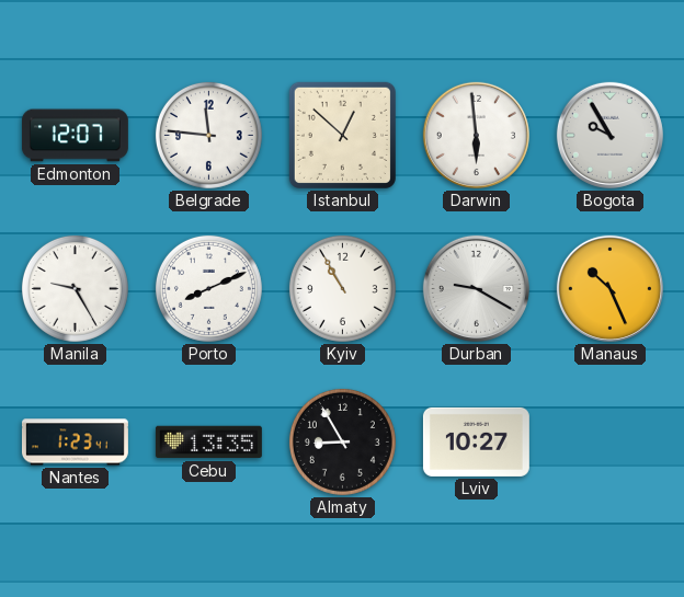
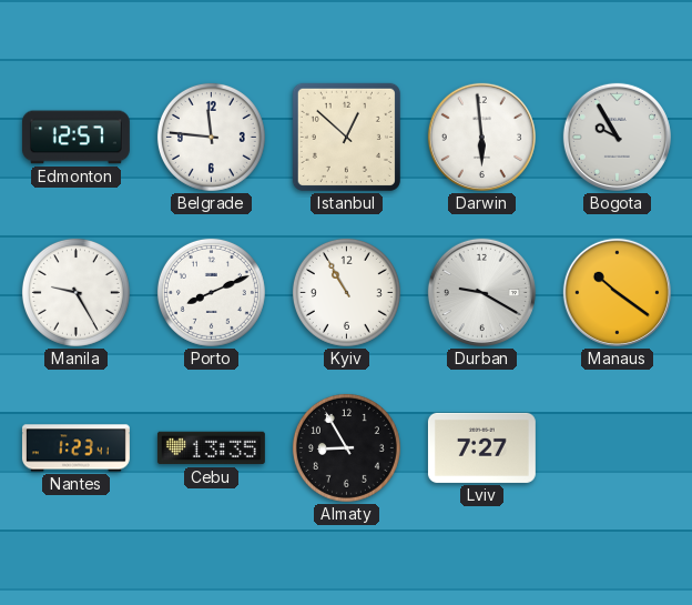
Edmonton: 12:07 -> 12:57
Manaus: 10:26 -> 10:21
Lviv: 10:27 -> 7:27
